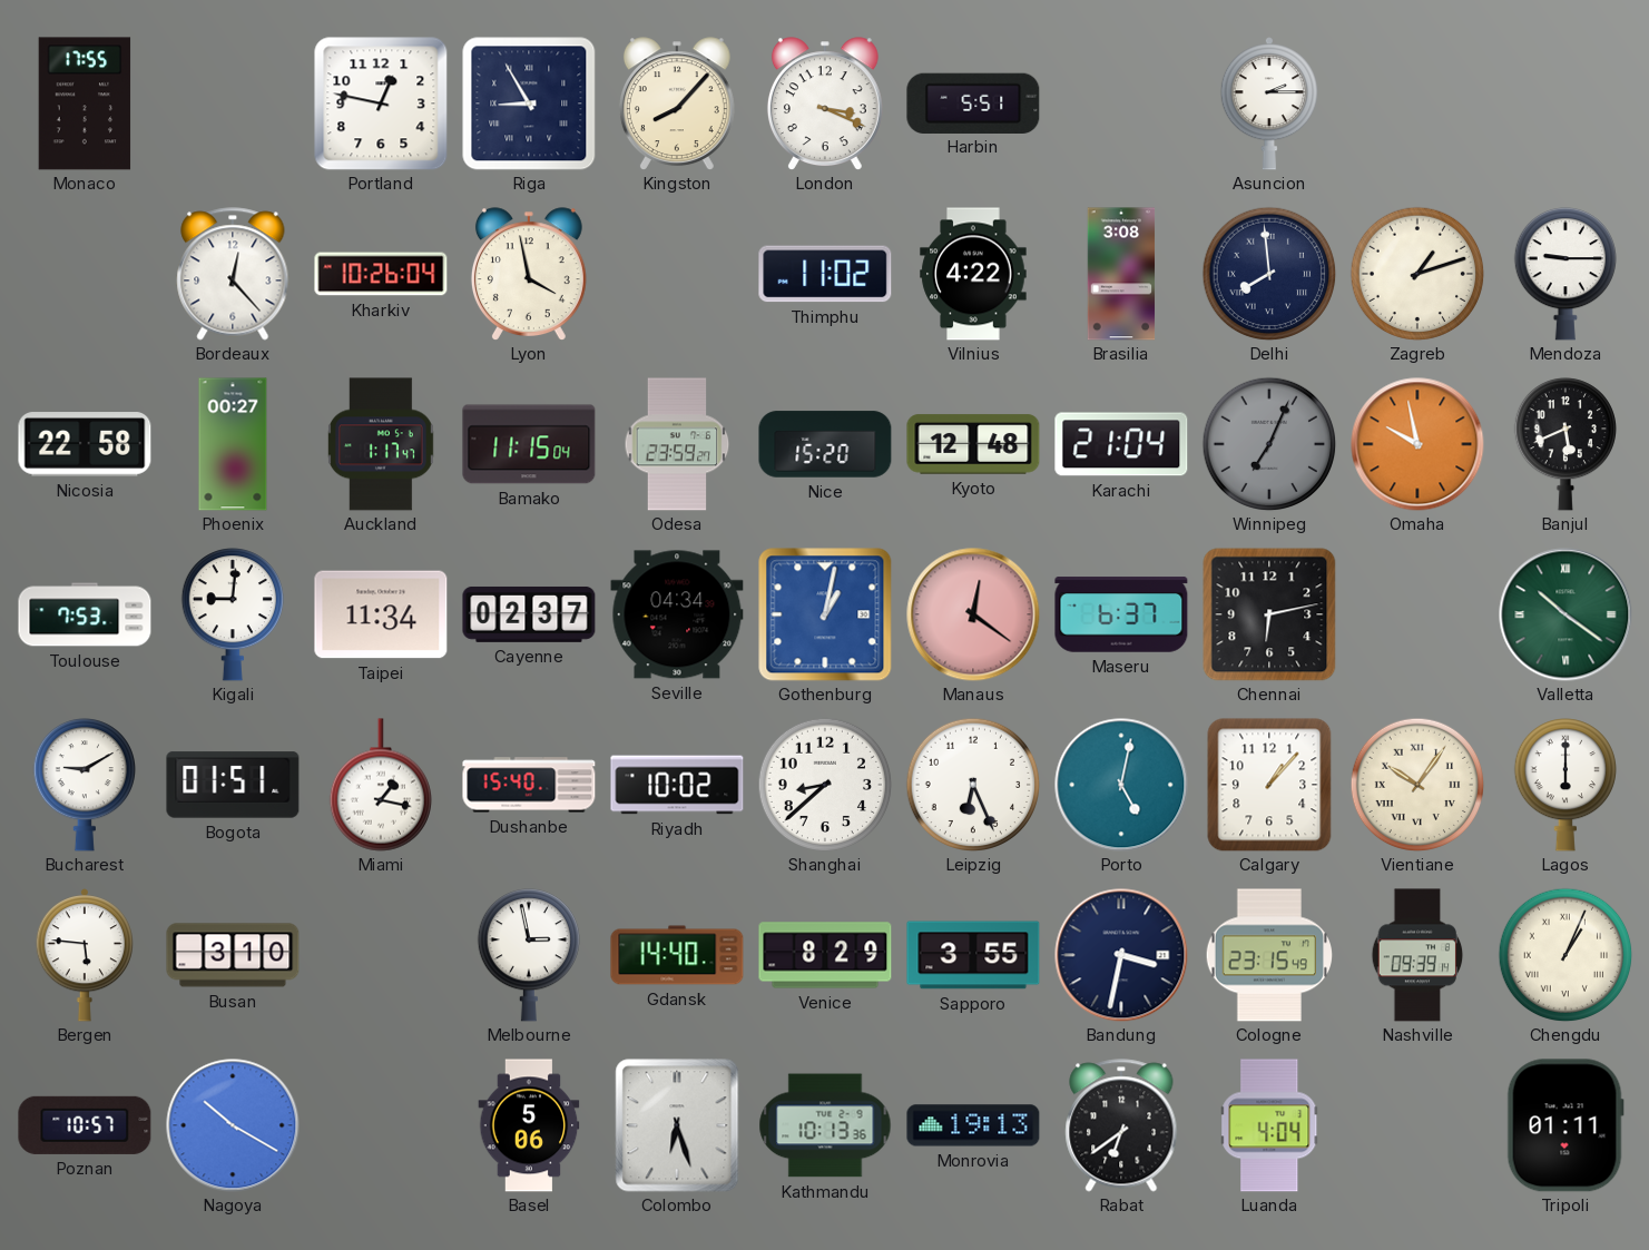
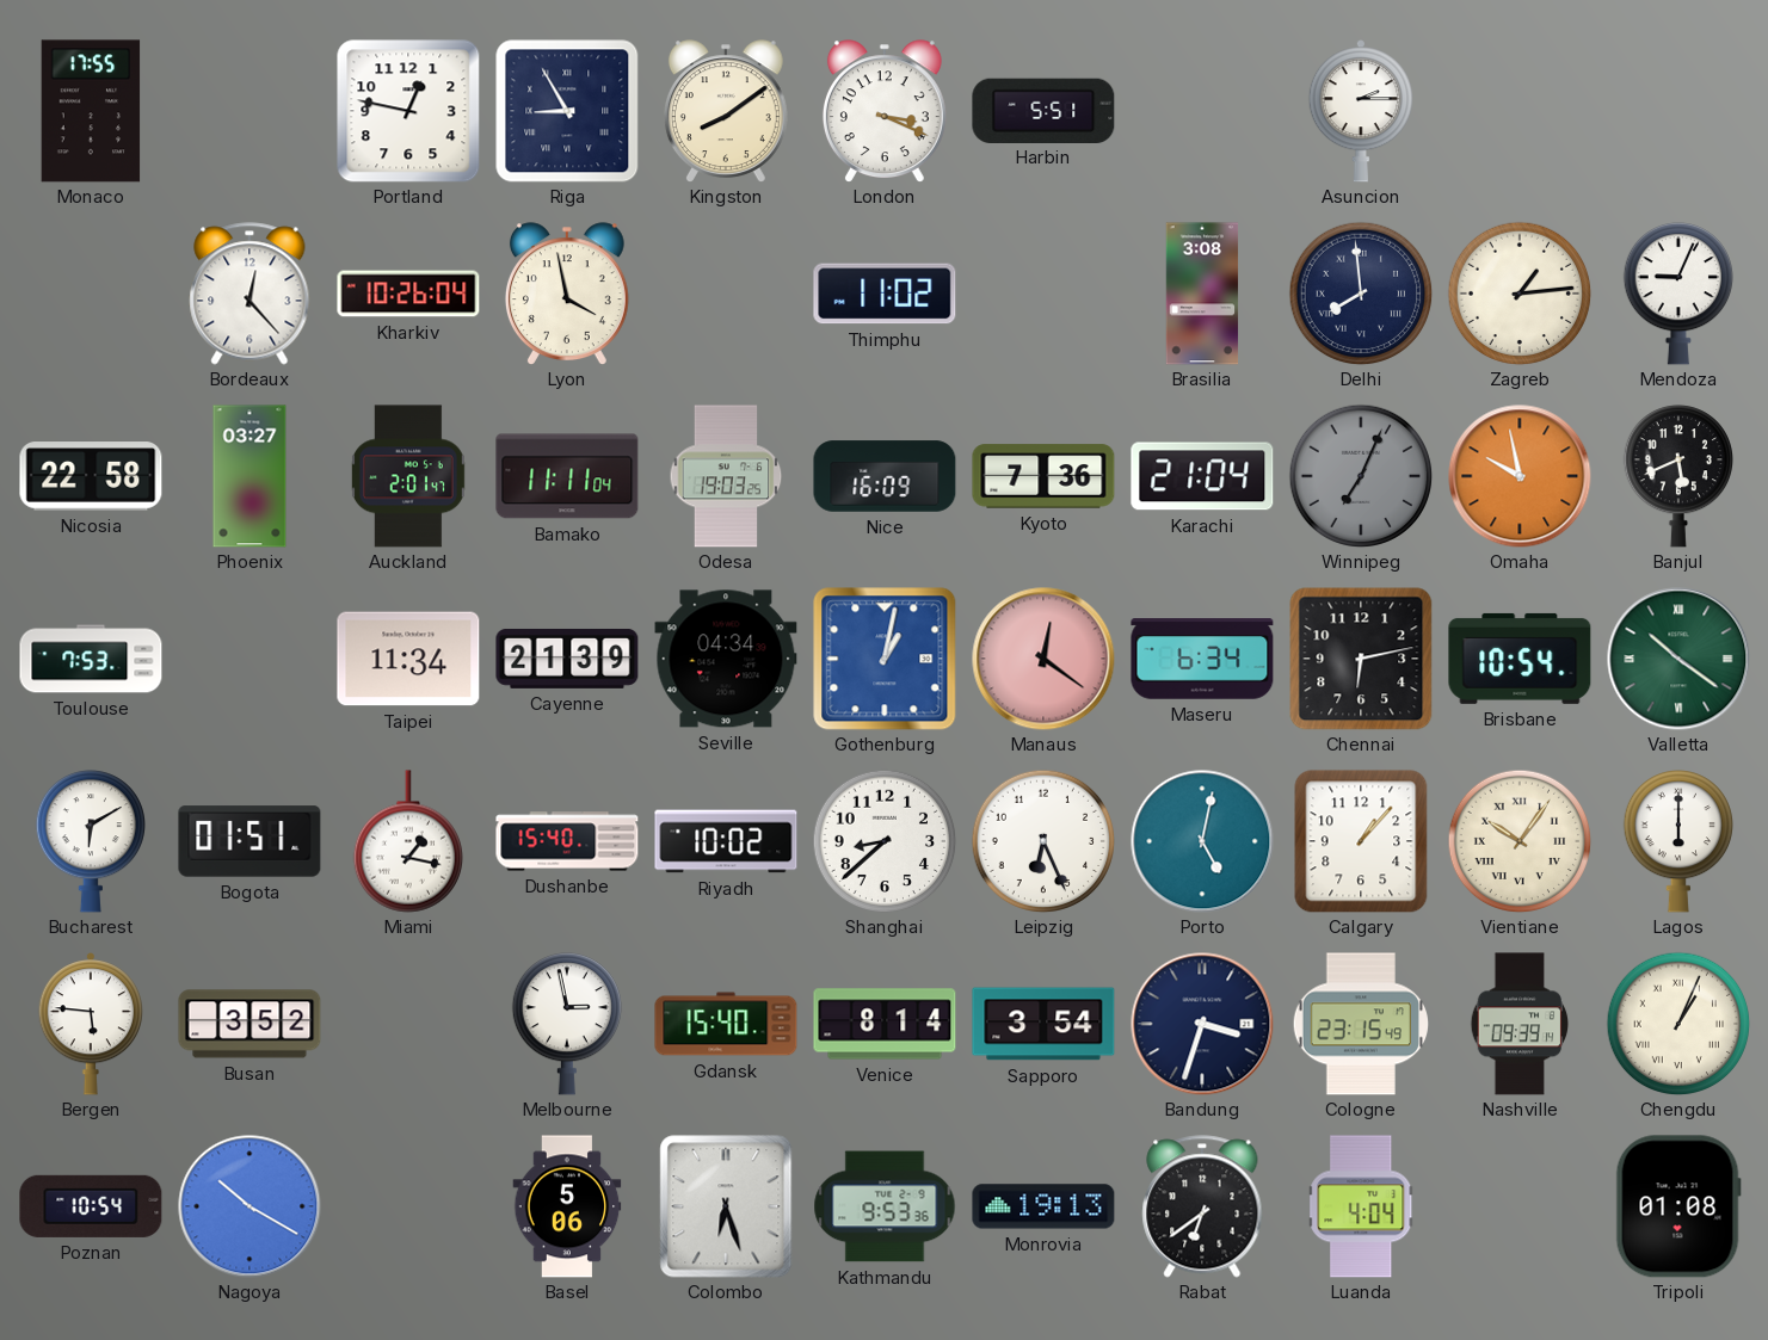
Kingston: 8:07 -> 8:09
Vilnius: 4:22 -> none
Zagreb: 1:12 -> 1:14
Mendoza: 9:15 -> 9:04
Phoenix: 00:27 -> 03:27
Auckland: 1:17 -> 2:01
Bamako: 11:15 -> 11:11
Odesa: 23:59 -> 19:03
Nice: 15:20 -> 16:09
Kyoto: 12:48 -> 7:36
Kigali: 9:01 -> none
Cayenne: 02:37 -> 21:39
Maseru: 6:37 -> 6:34
Brisbane: none -> 10:54
Bucharest: 9:10 -> 6:10
Busan: 3:10 -> 3:52
Gdansk: 14:40 -> 15:40
Venice: 8:29 -> 8:14
Sapporo: 3:55 -> 3:54
Bandung: 3:32 -> 3:33
Poznan: 10:57 -> 10:54
Kathmandu: 10:13 -> 9:53
Tripoli: 01:11 -> 01:08
